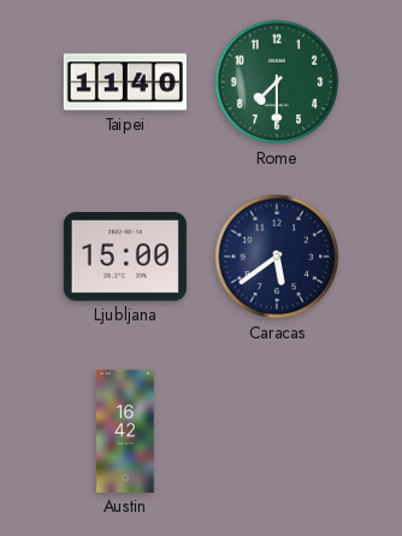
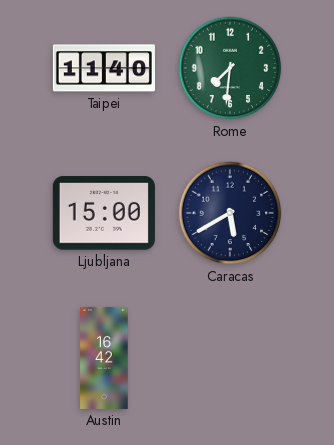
Rome: 7:30 -> 7:31
Caracas: 5:39 -> 5:40
